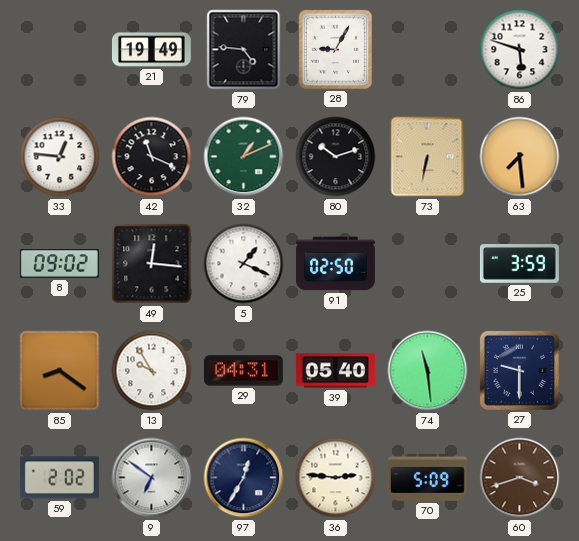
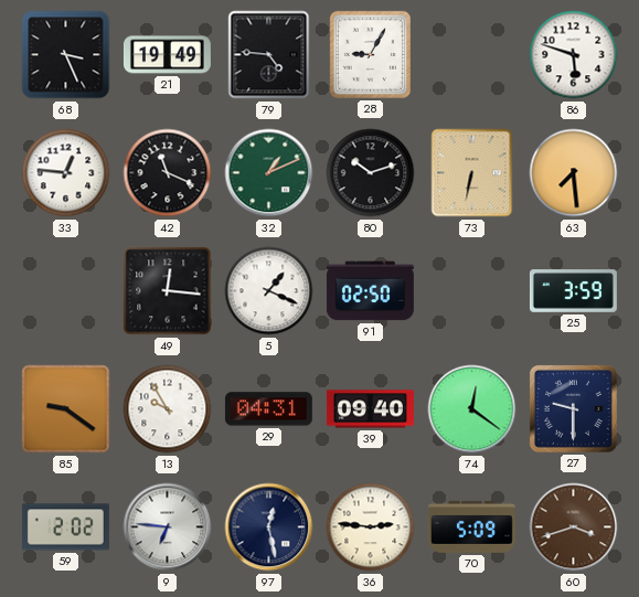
68: none -> 3:26
8: 09:02 -> none
85: 8:21 -> 9:21
39: 05:40 -> 09:40
74: 11:29 -> 12:21
9: 6:51 -> 6:46
97: 12:35 -> 12:28
